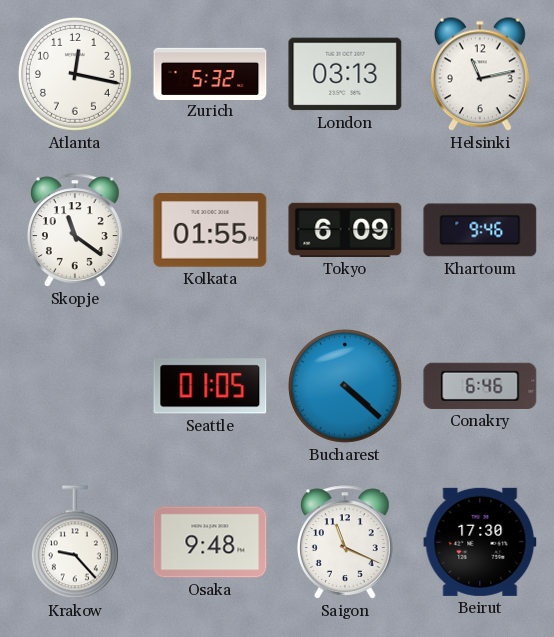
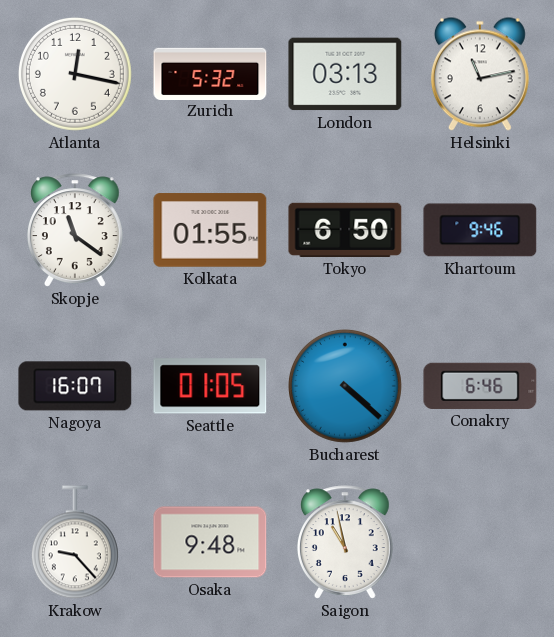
Tokyo: 6:09 -> 6:50
Nagoya: none -> 16:07
Saigon: 11:19 -> 10:58
Beirut: 17:30 -> none
